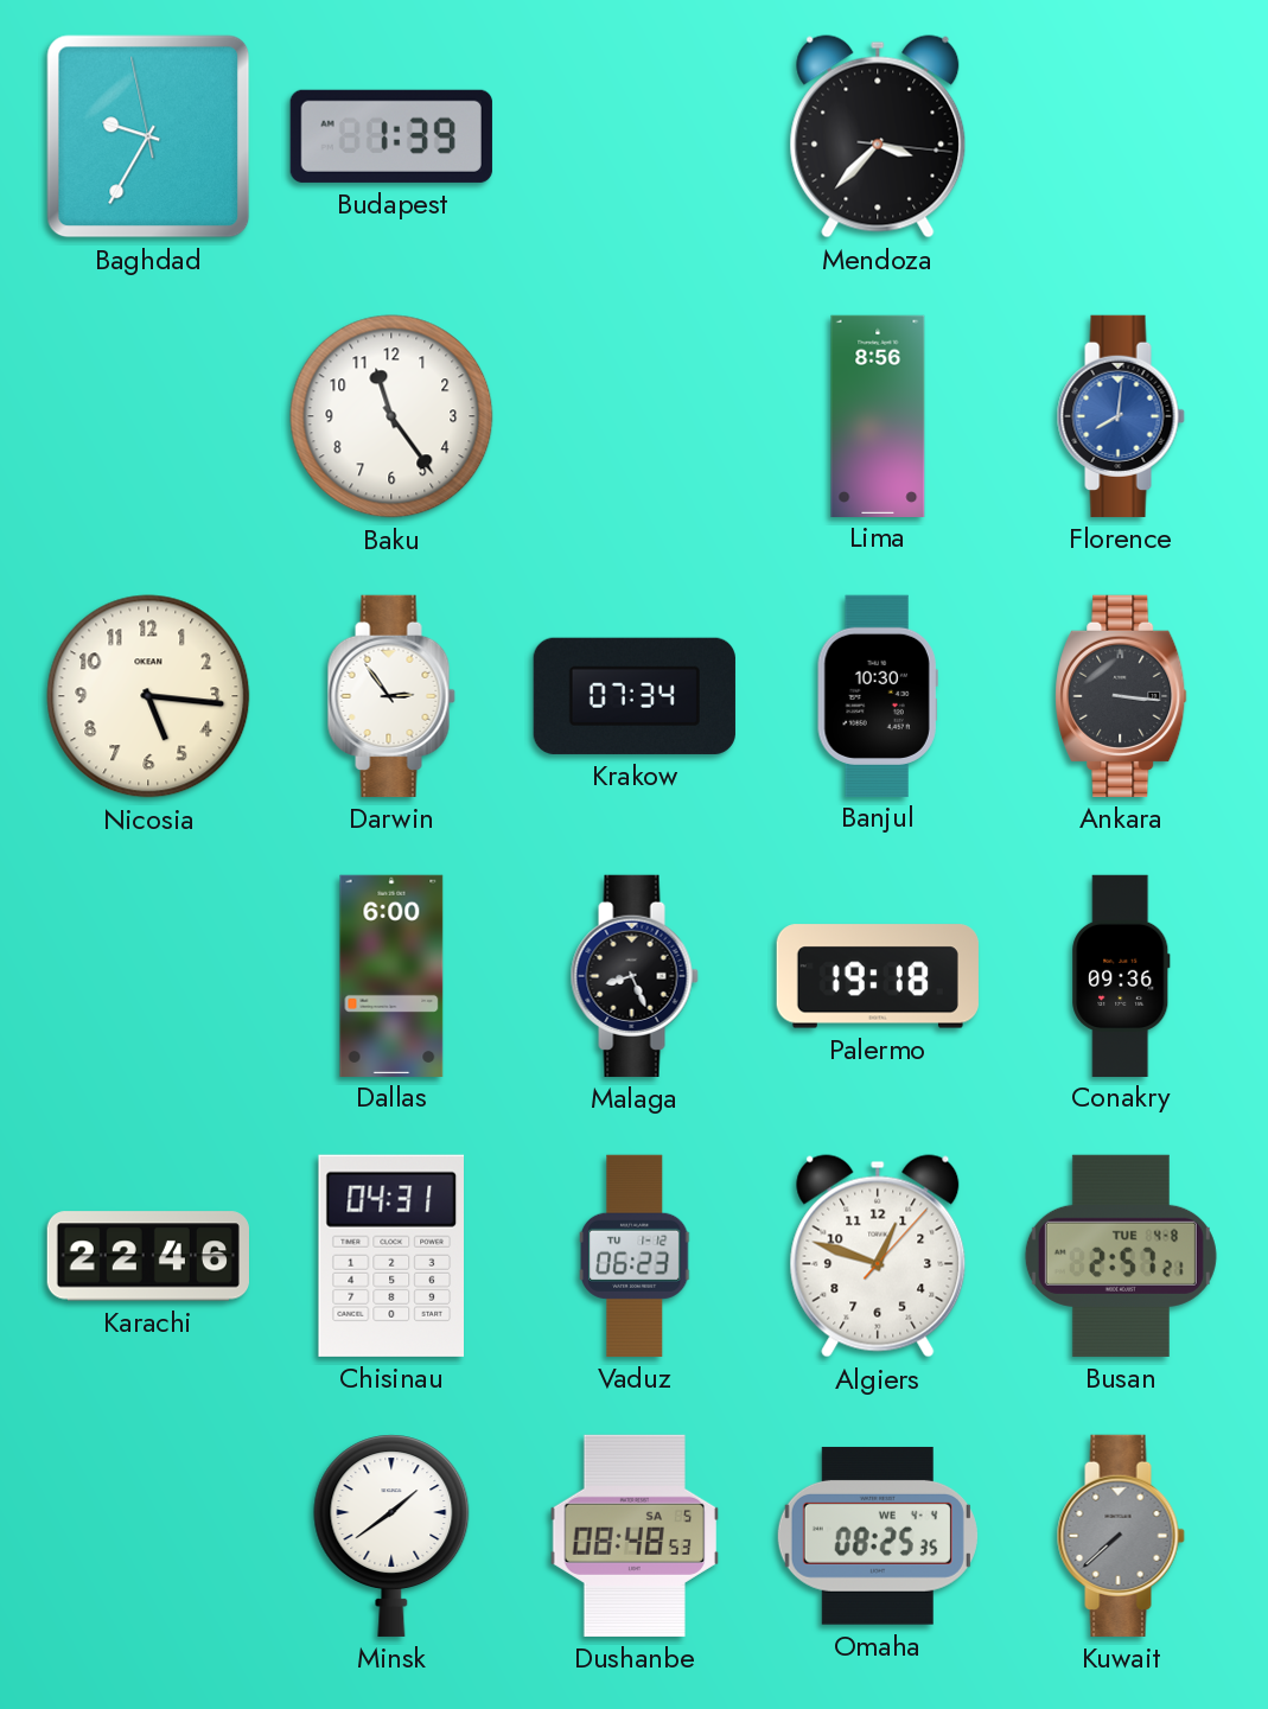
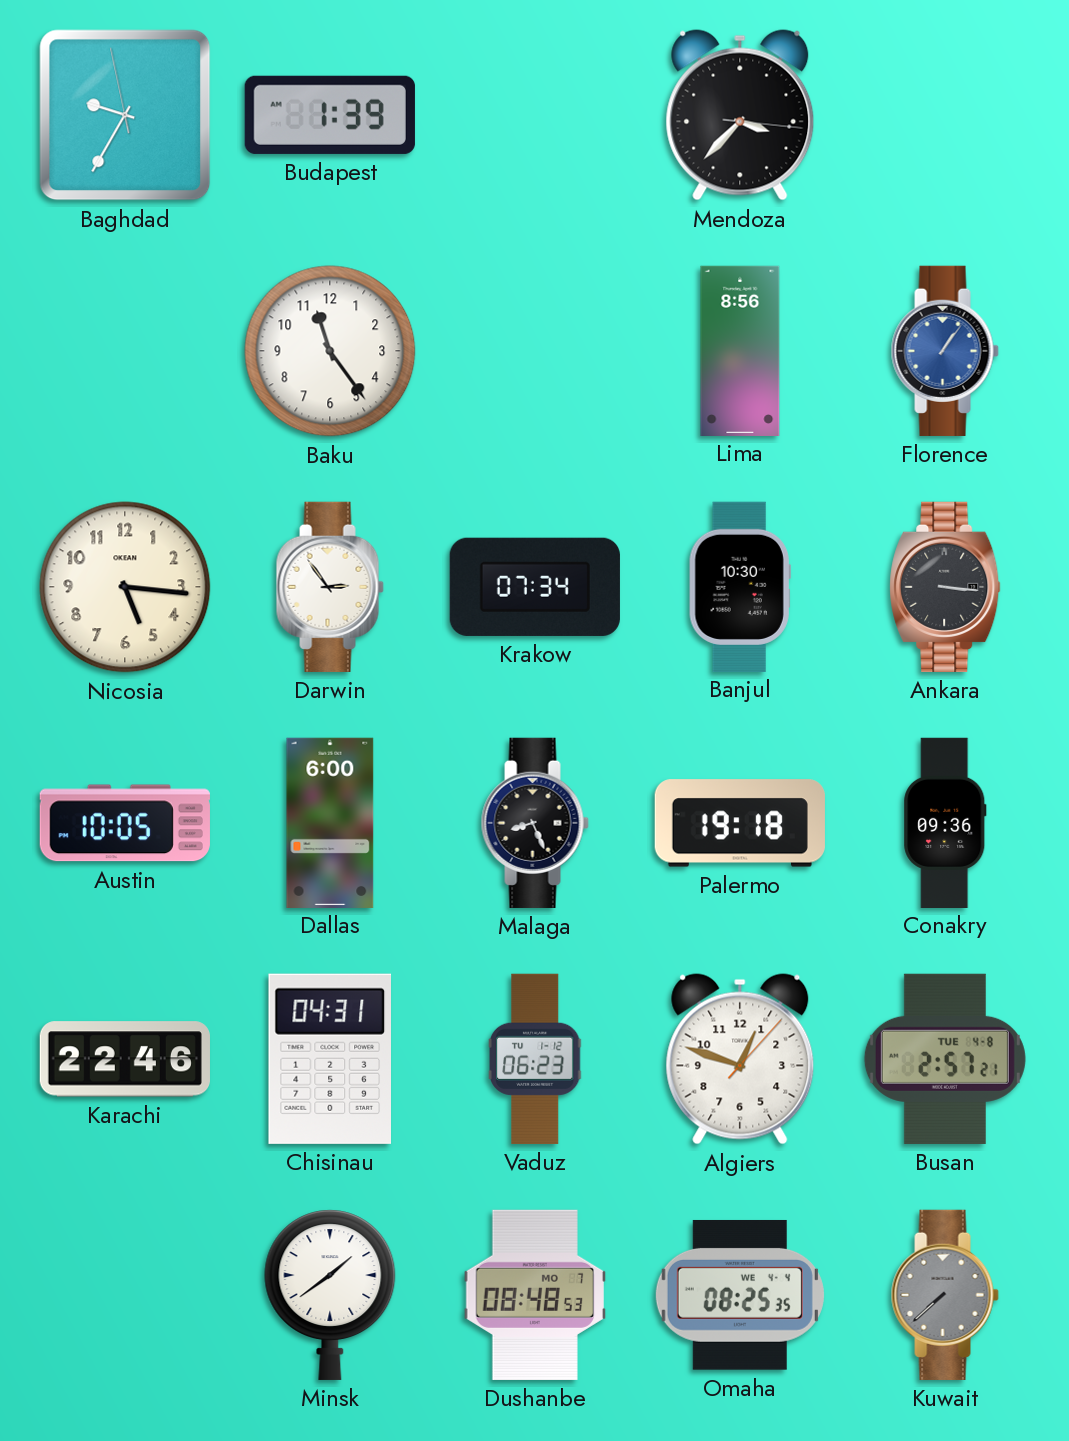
Florence: 8:01 -> 1:06
Austin: none -> 10:05
Dushanbe date: SA 5 -> MO 7
